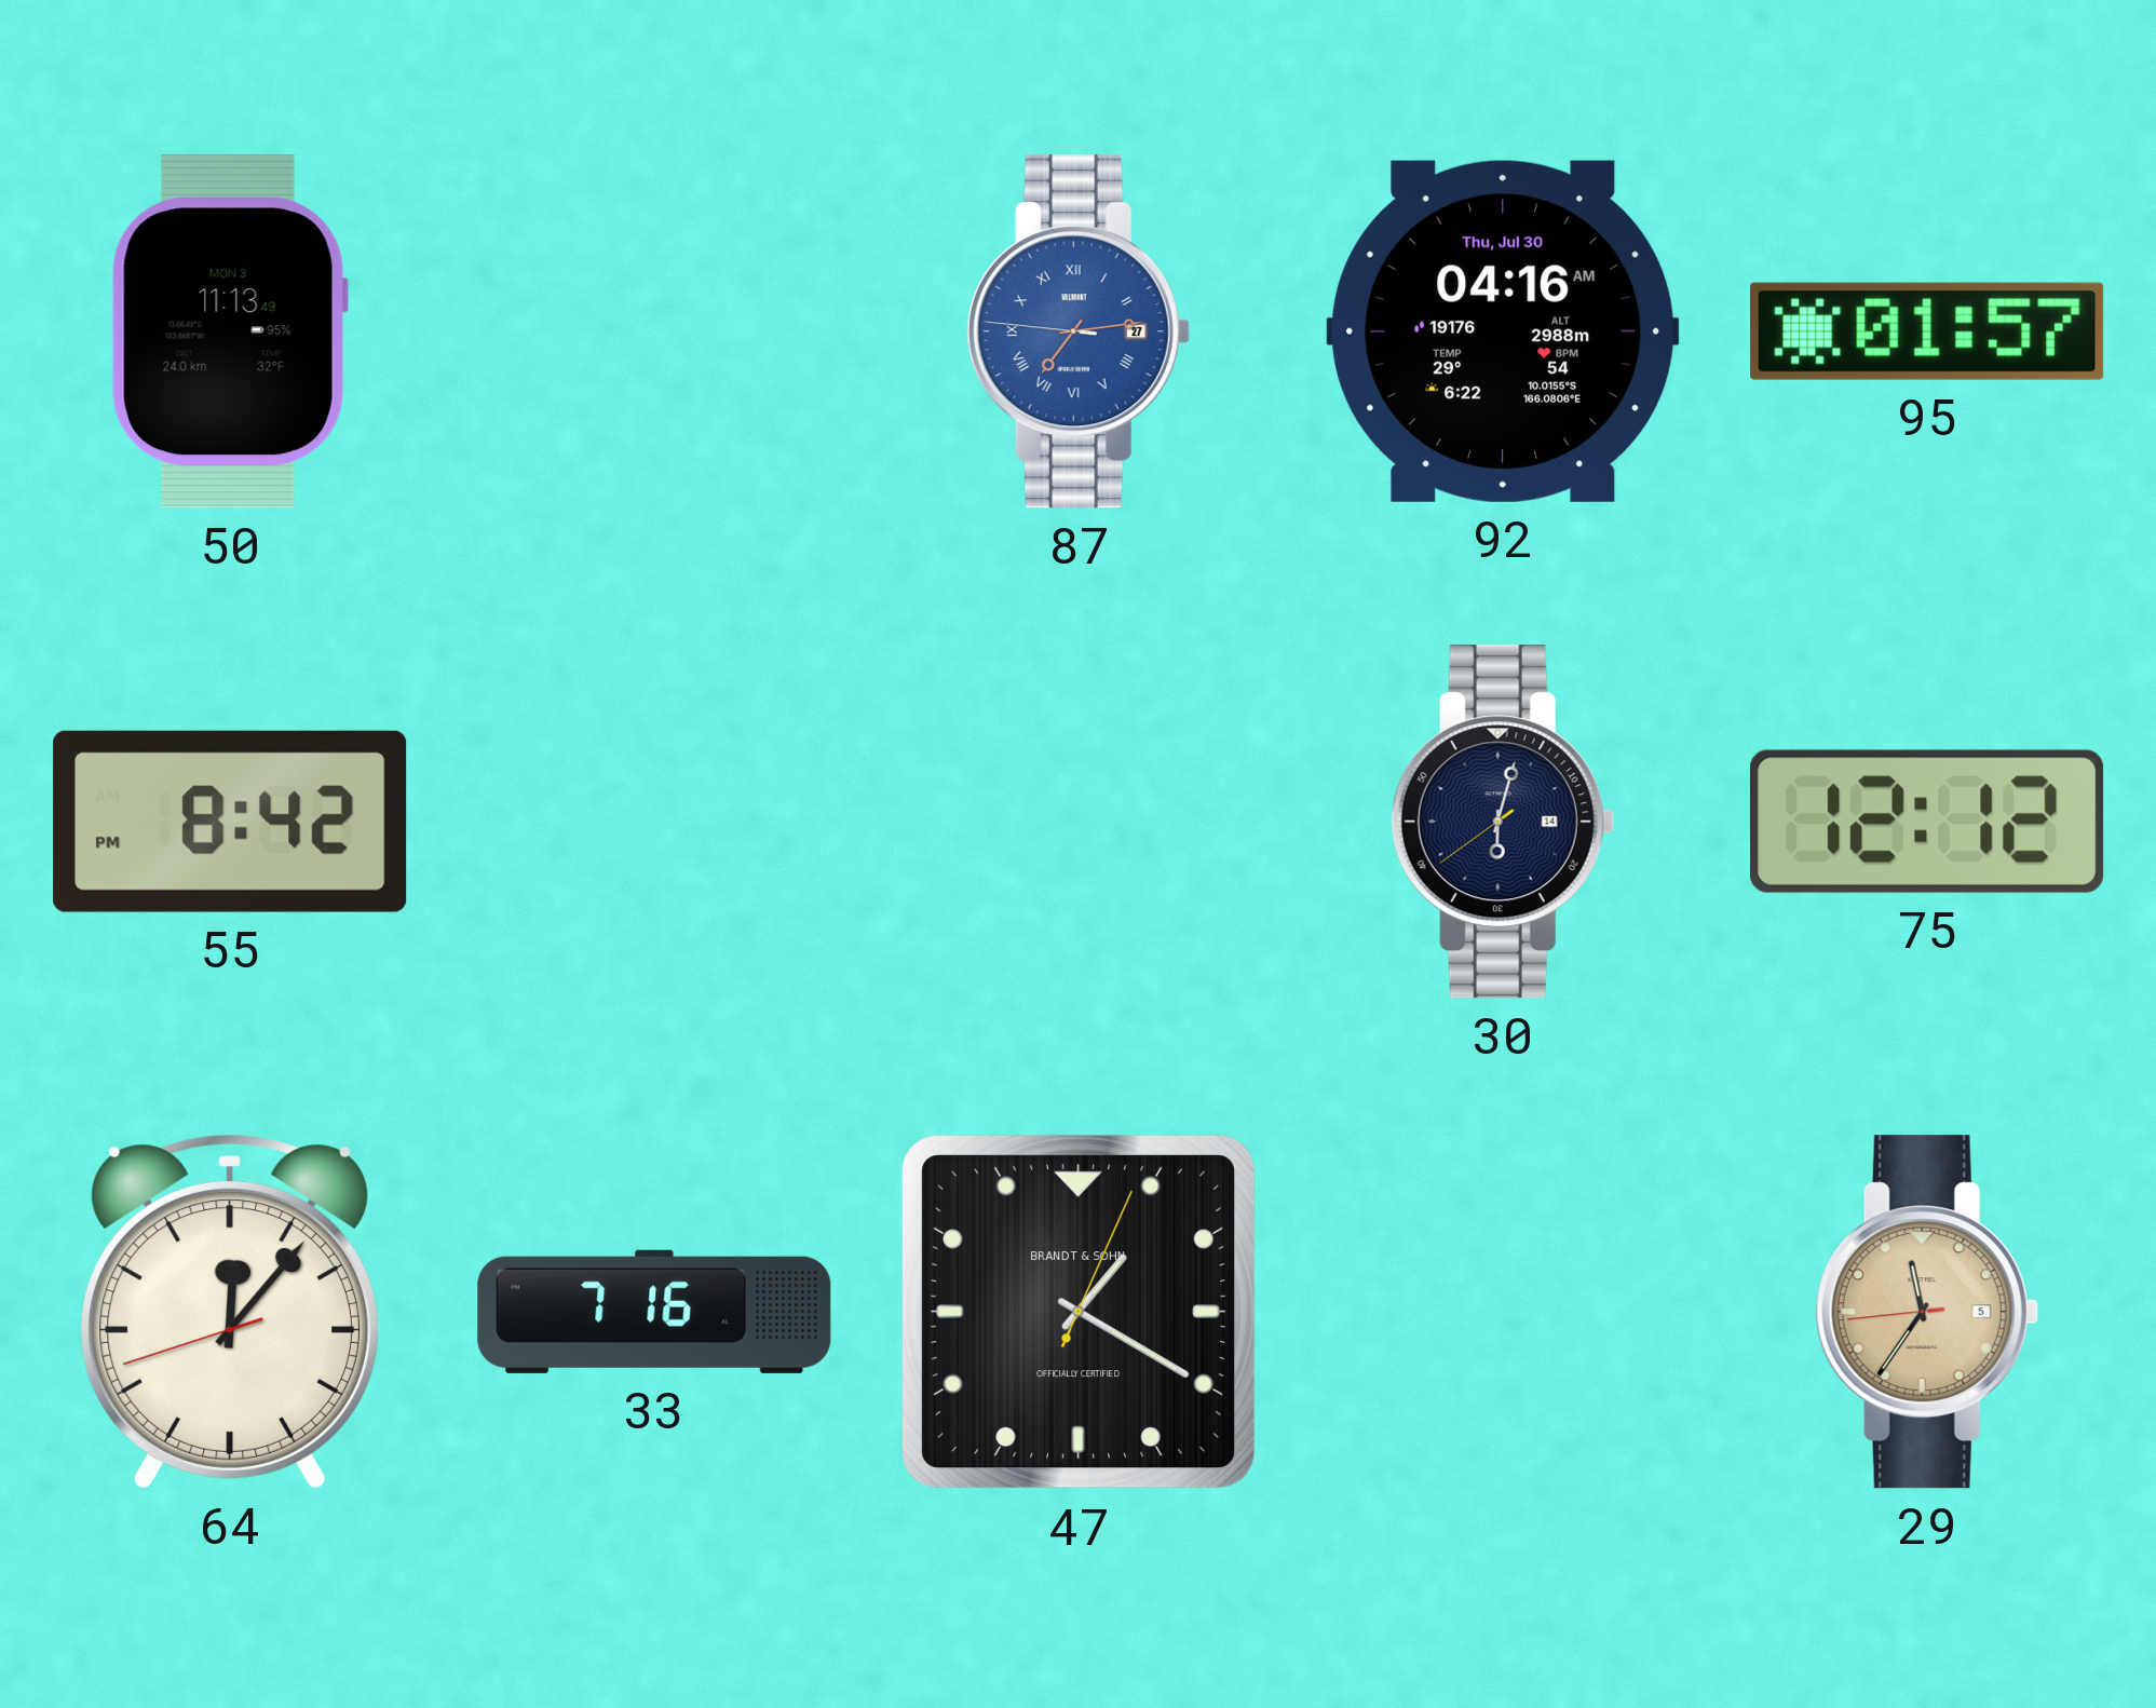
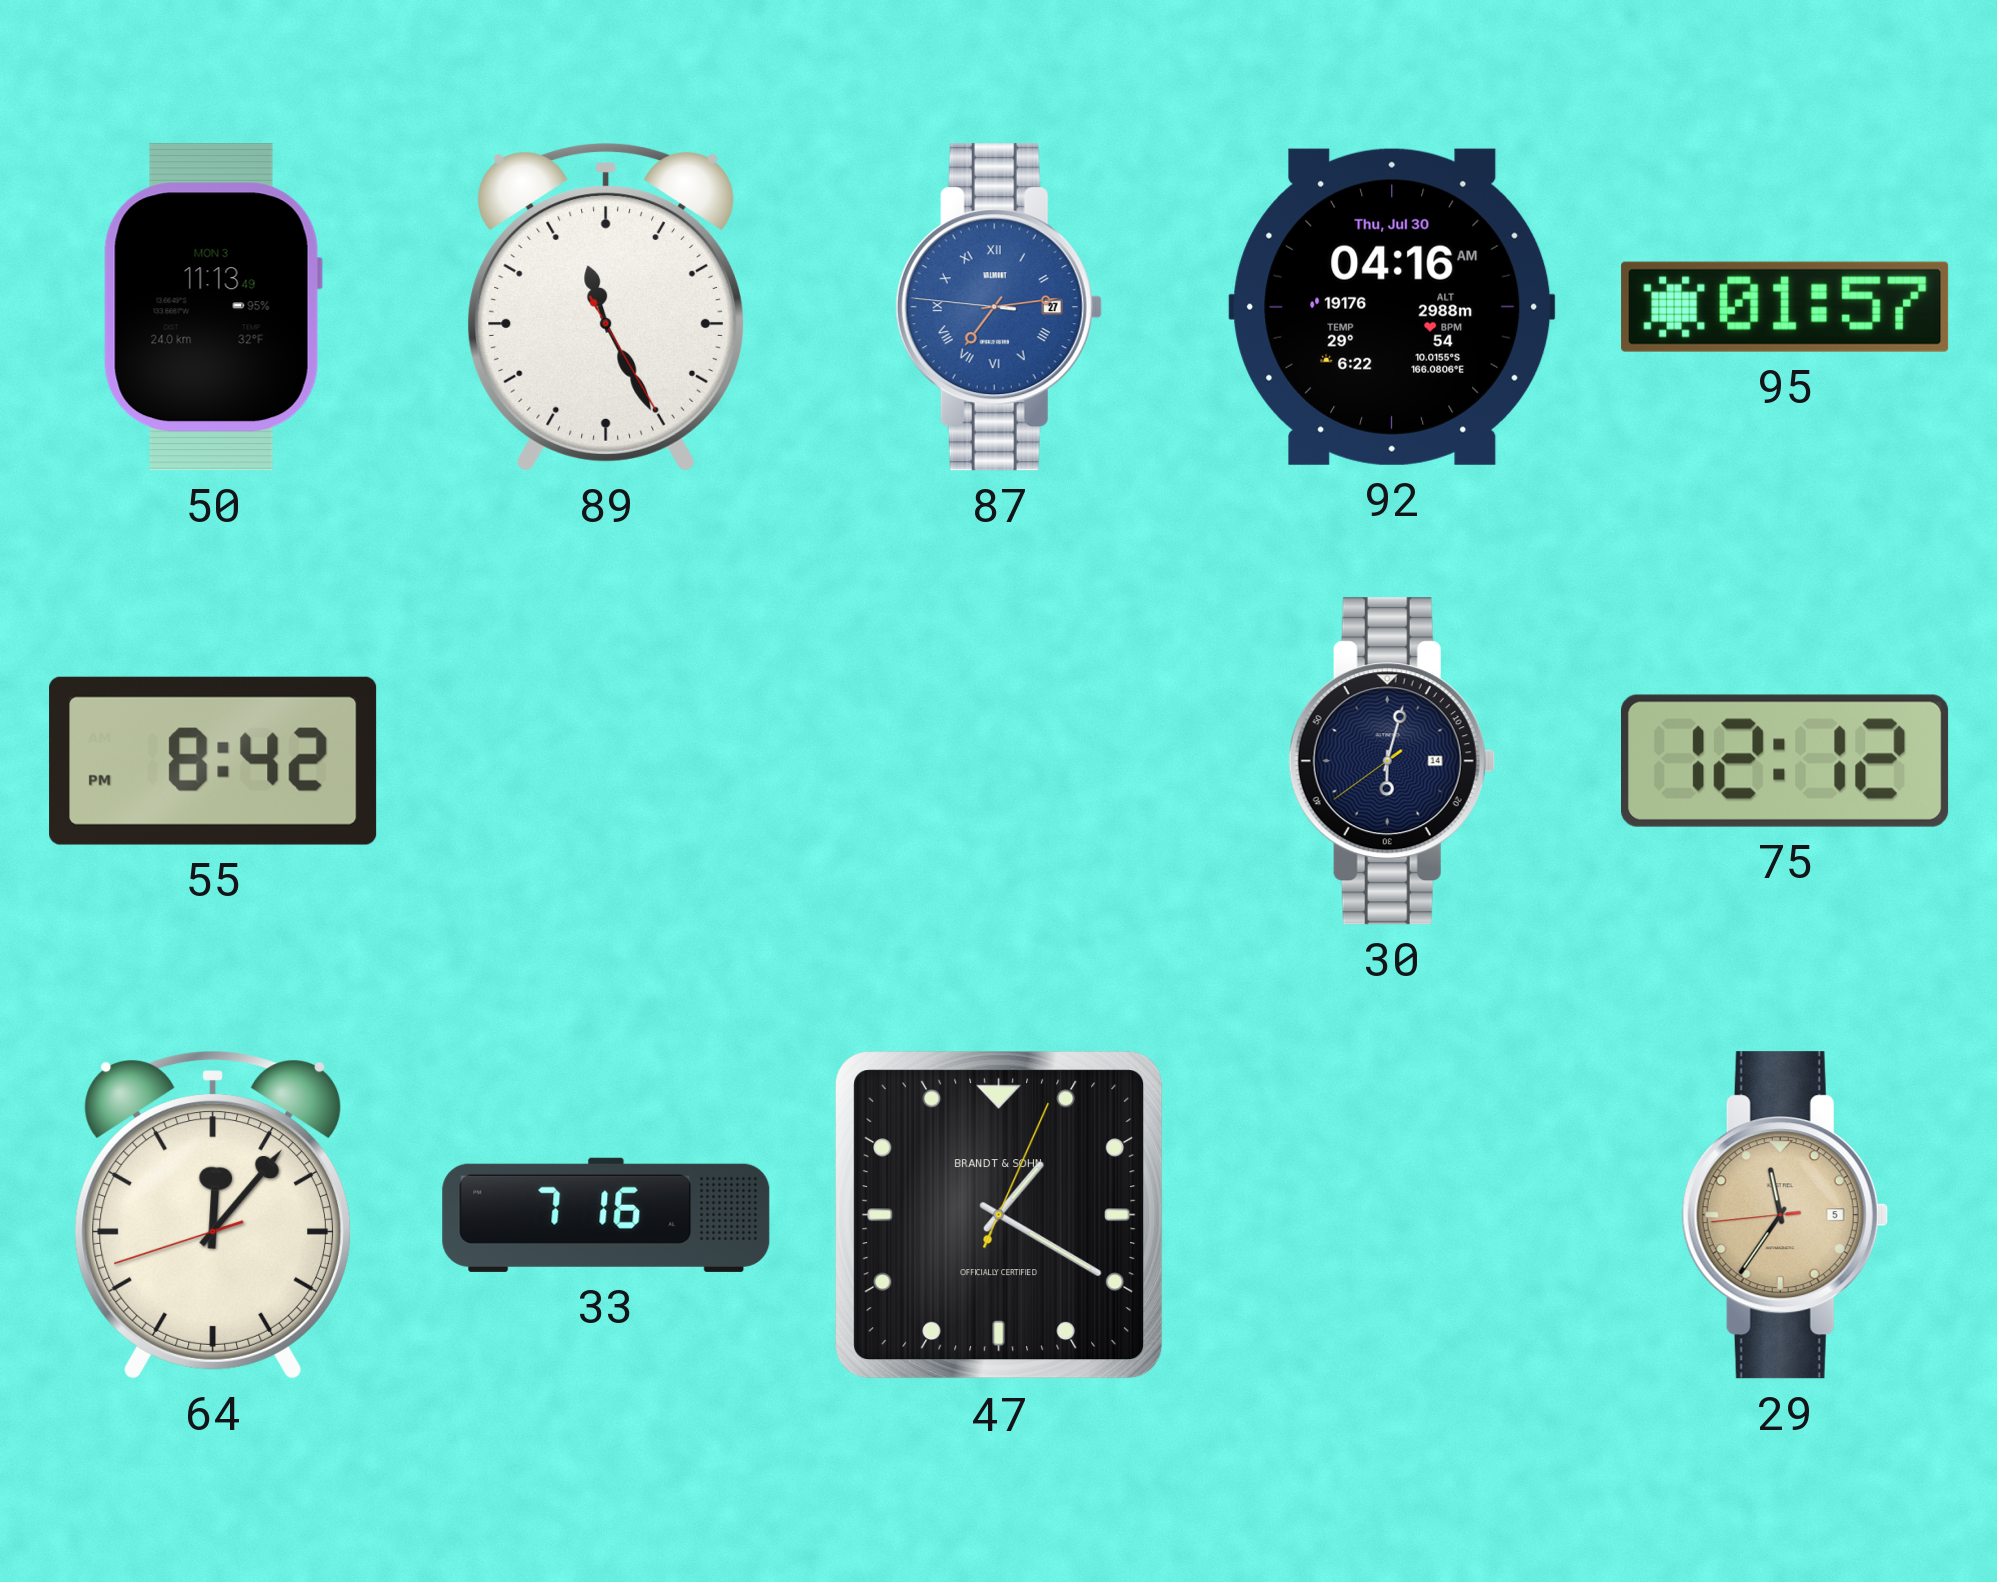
89: none -> 11:25
